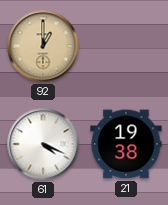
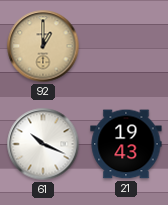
61: 4:19 -> 10:19
21: 19:38 -> 19:43
